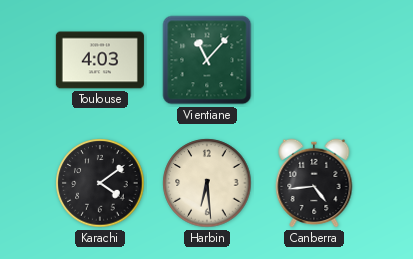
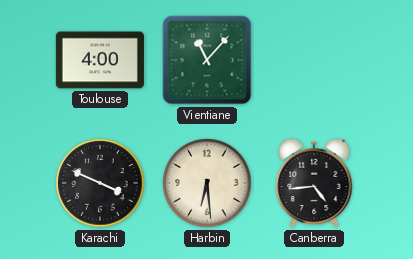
Toulouse: 4:03 -> 4:00
Karachi: 4:09 -> 3:49
